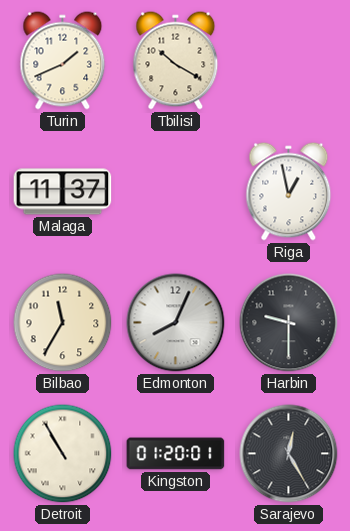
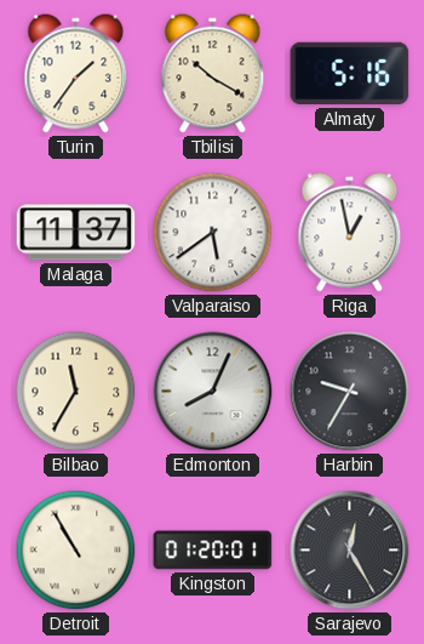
Turin: 1:41 -> 1:36
Almaty: none -> 5:16
Valparaiso: none -> 5:39
Harbin: 9:30 -> 9:35
